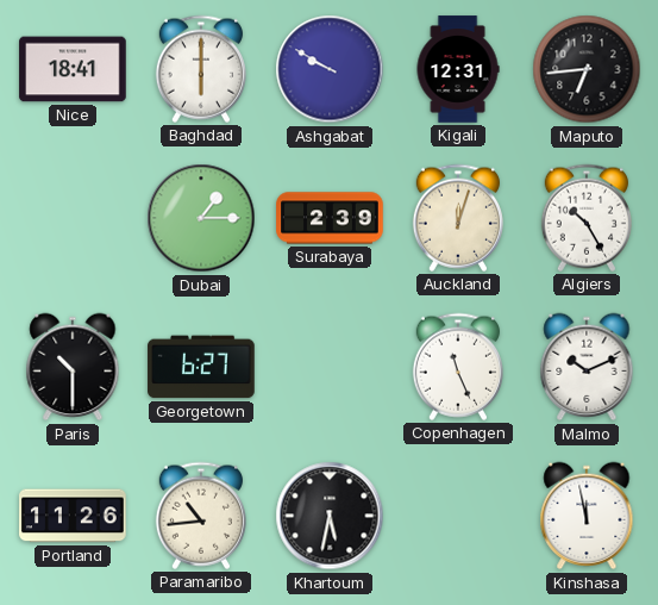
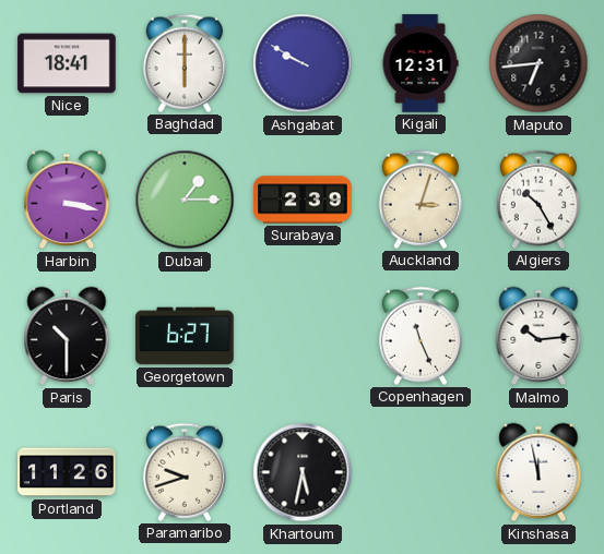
Harbin: none -> 3:17
Auckland: 12:03 -> 3:03
Malmo: 10:11 -> 10:14
Paramaribo: 10:44 -> 9:42
